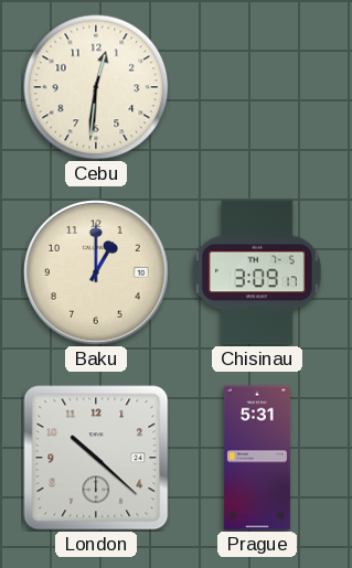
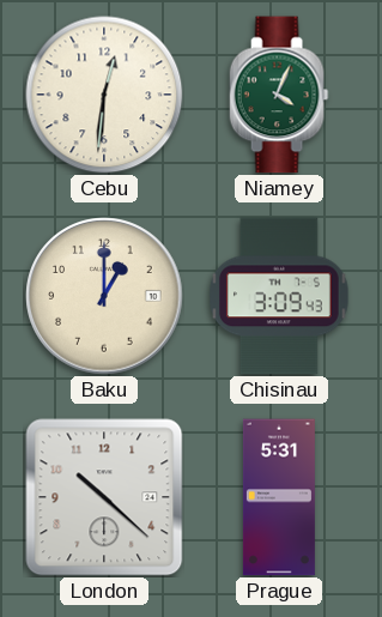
Niamey: none -> 4:04
Chisinau: 3:09:17 -> 3:09:43
